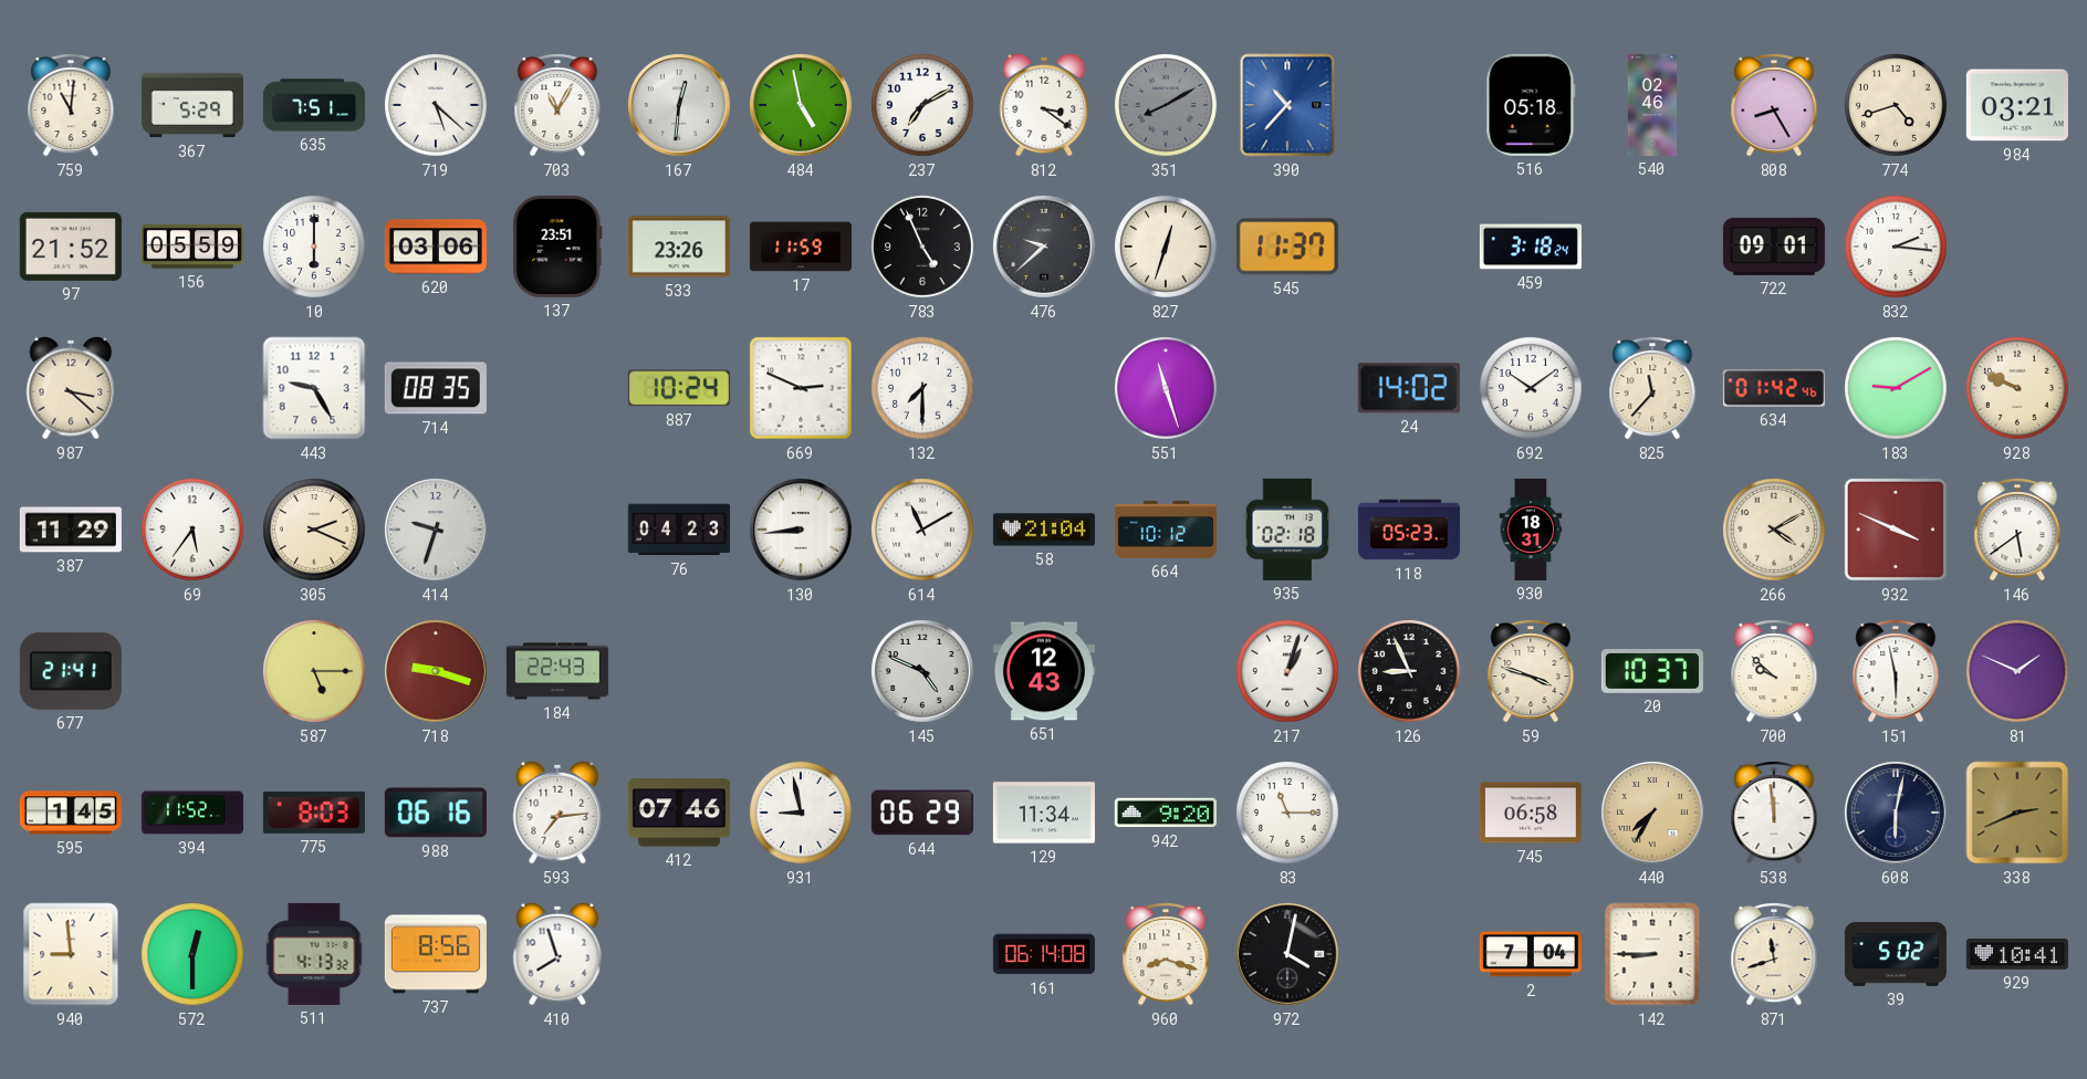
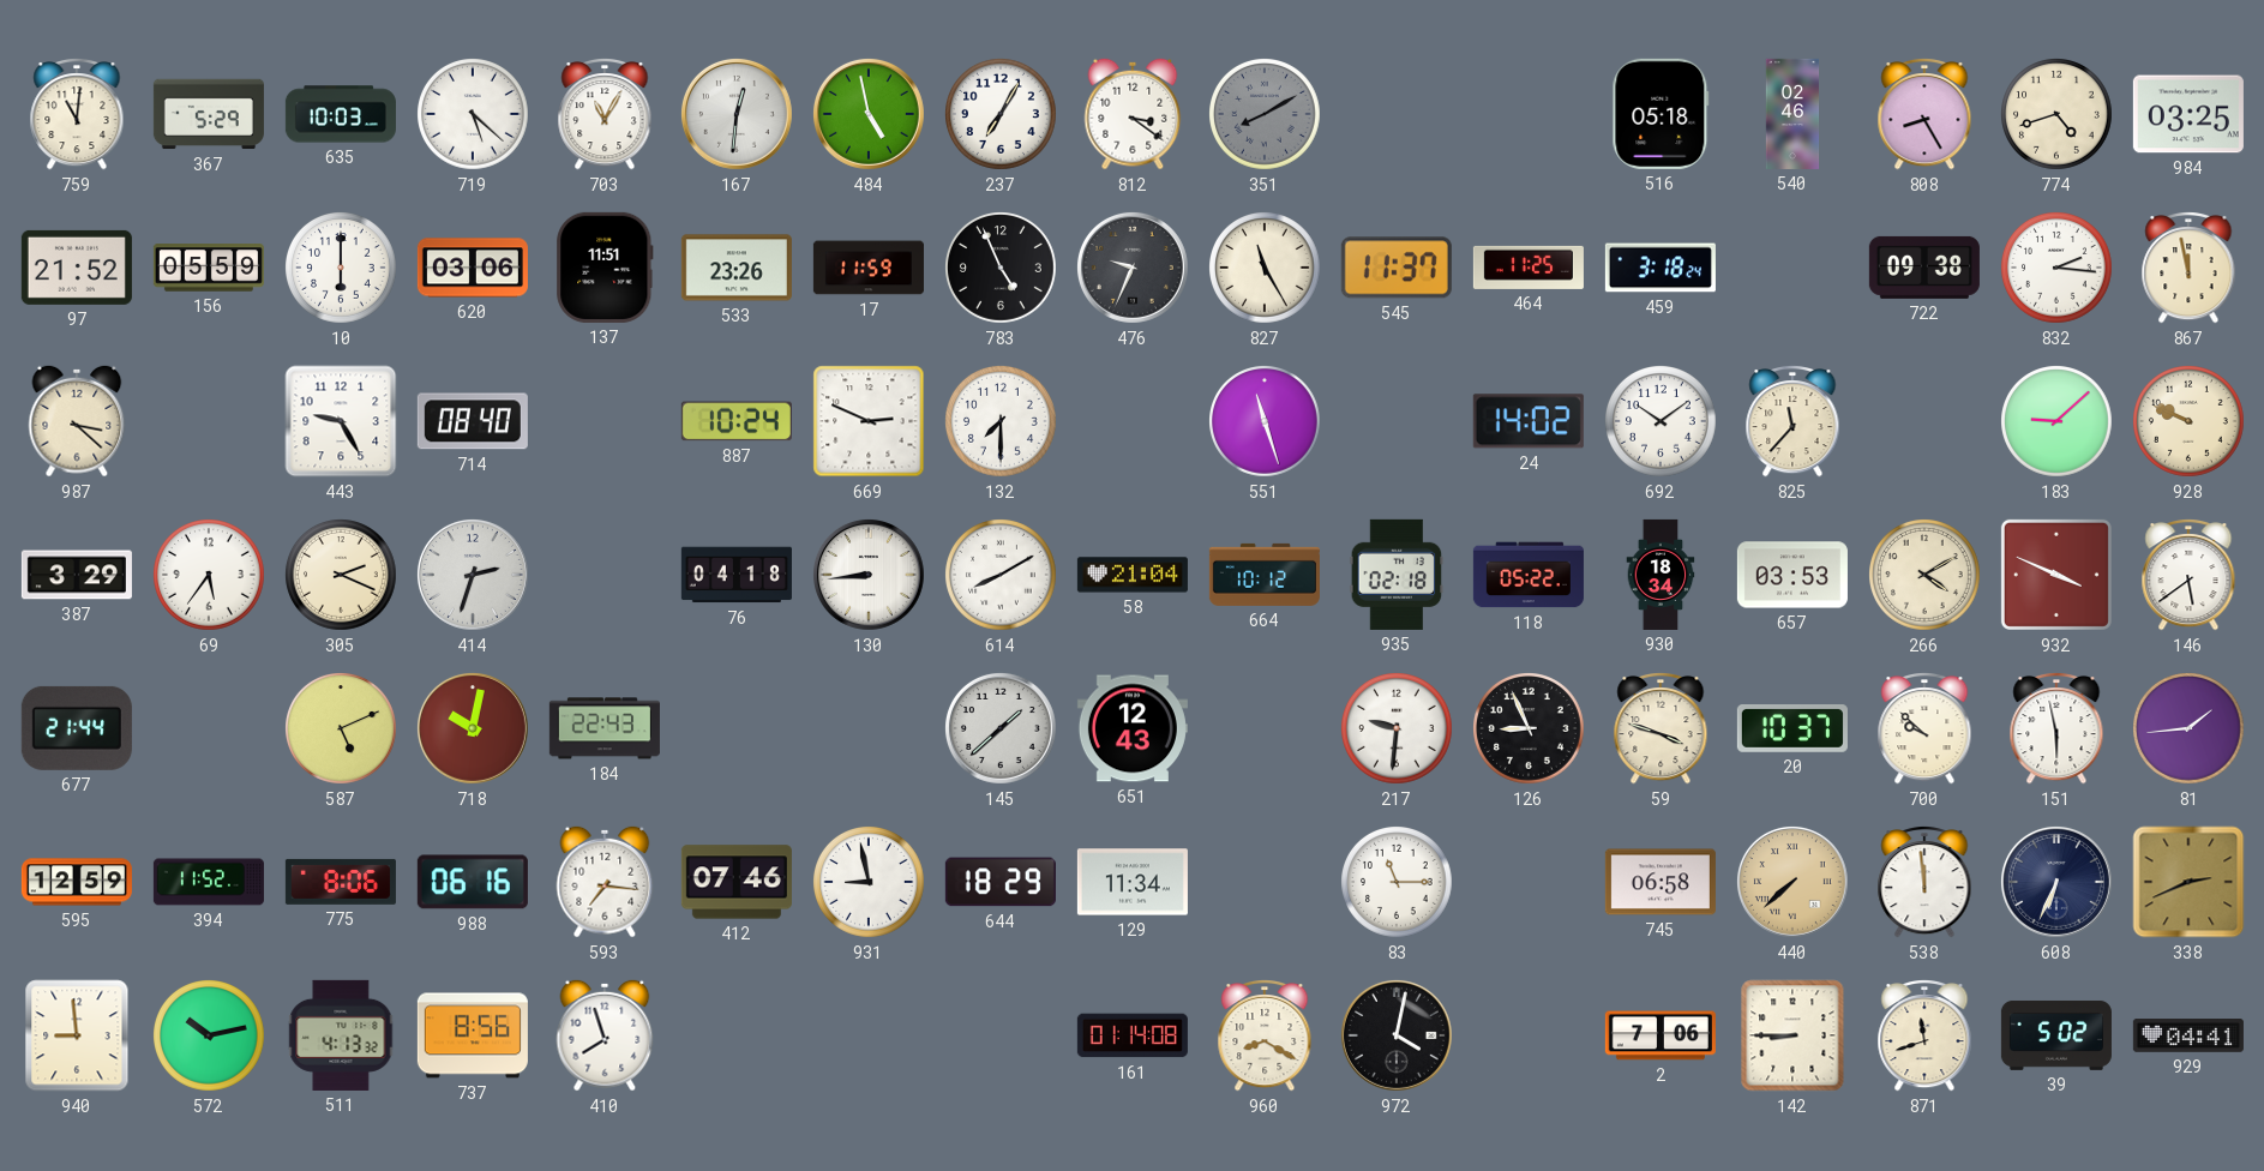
635: 7:51 -> 10:03
237: 7:10 -> 7:05
390: 10:37 -> none
984: 03:21 -> 03:25
137: 23:51 -> 11:51
476: 9:38 -> 9:34
827: 12:33 -> 11:25
464: none -> 11:25
722: 09:01 -> 09:38
867: none -> 11:58
714: 08:35 -> 08:40
634: 01:42 -> none
183: 9:10 -> 9:08
387: 11:29 -> 3:29
414: 9:33 -> 2:33
76: 04:23 -> 04:18
614: 11:10 -> 8:10
118: 05:23 -> 05:22
930: 18:31 -> 18:34
657: none -> 03:53
677: 21:41 -> 21:44
587: 5:15 -> 5:11
718: 9:18 -> 10:02
145: 4:49 -> 1:38
217: 1:03 -> 9:31
81: 1:49 -> 1:44
595: 1:45 -> 12:59
775: 8:03 -> 8:06
593: 7:14 -> 7:16
644: 06:29 -> 18:29
942: 9:20 -> none
440: 7:35 -> 7:38
608: 6:02 -> 6:34
572: 12:30 -> 10:13
161: 06:14 -> 01:14
960: 8:18 -> 8:20
2: 7:04 -> 7:06
929: 10:41 -> 04:41
